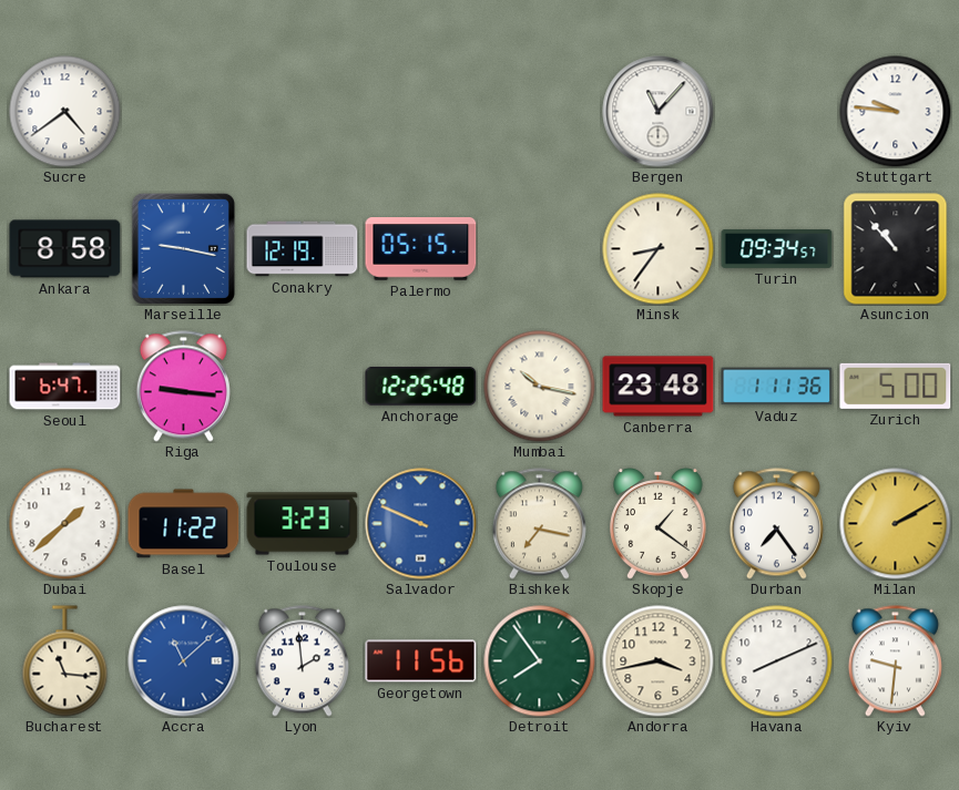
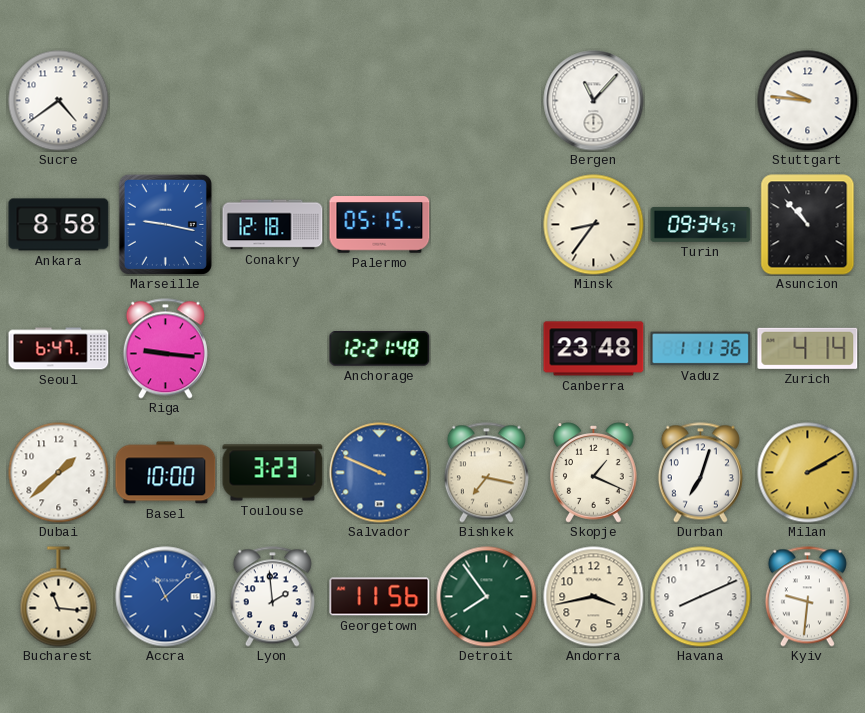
Conakry: 12:19 -> 12:18
Anchorage: 12:25 -> 12:21
Mumbai: 10:17 -> none
Zurich: 5:00 -> 4:14
Basel: 11:22 -> 10:00
Skopje: 1:21 -> 1:19
Durban: 7:24 -> 7:03
